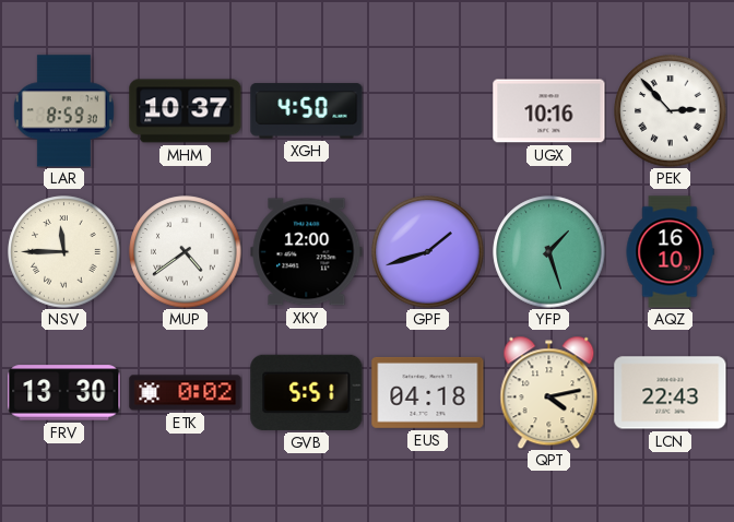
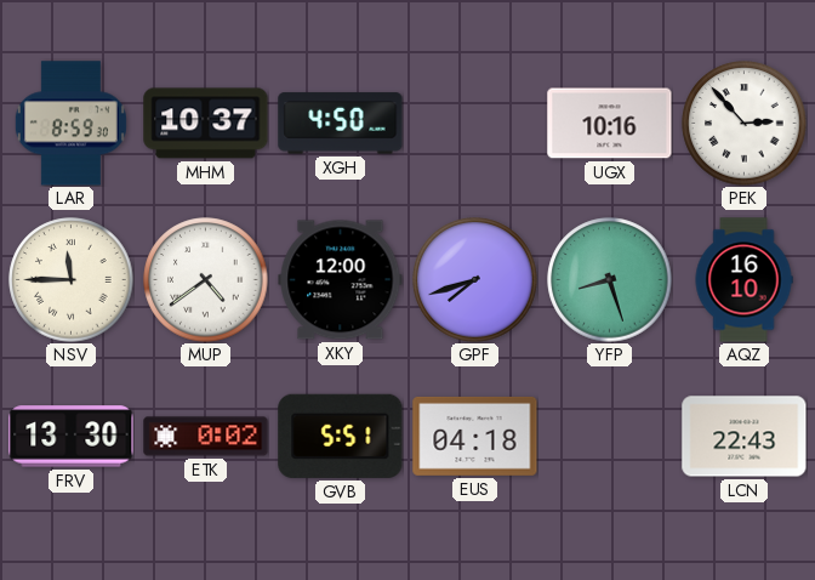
GPF: 1:42 -> 7:42
YFP: 1:27 -> 8:27
QPT: 4:13 -> none
